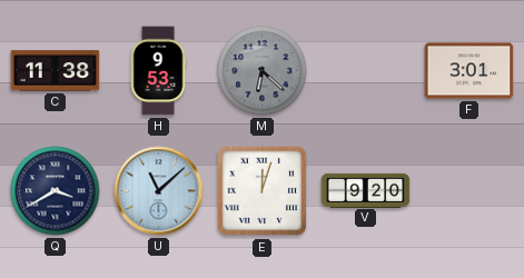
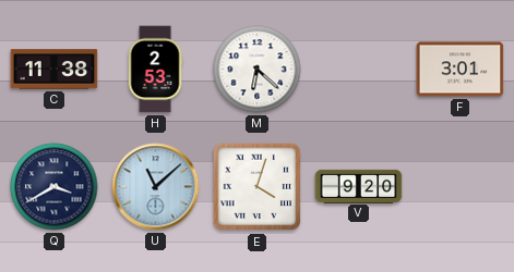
H: 9:53 -> 2:53
M dial: grey -> white
E: 12:03 -> 4:03
